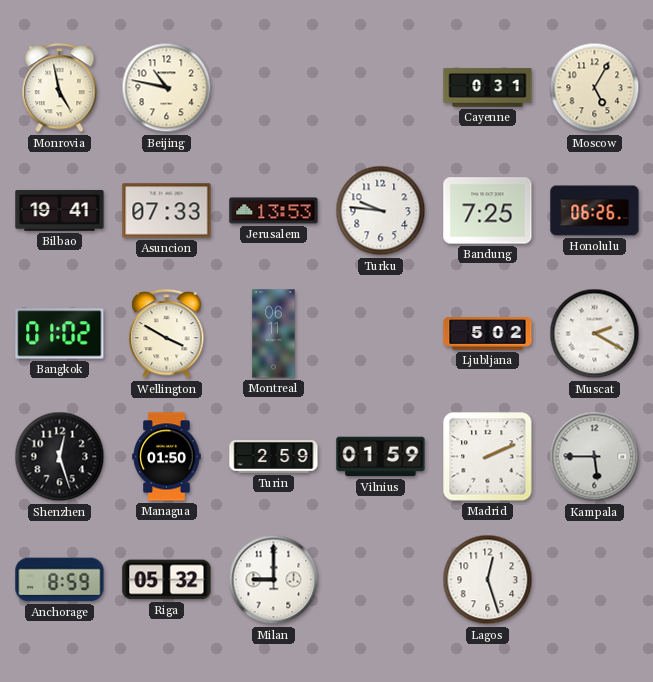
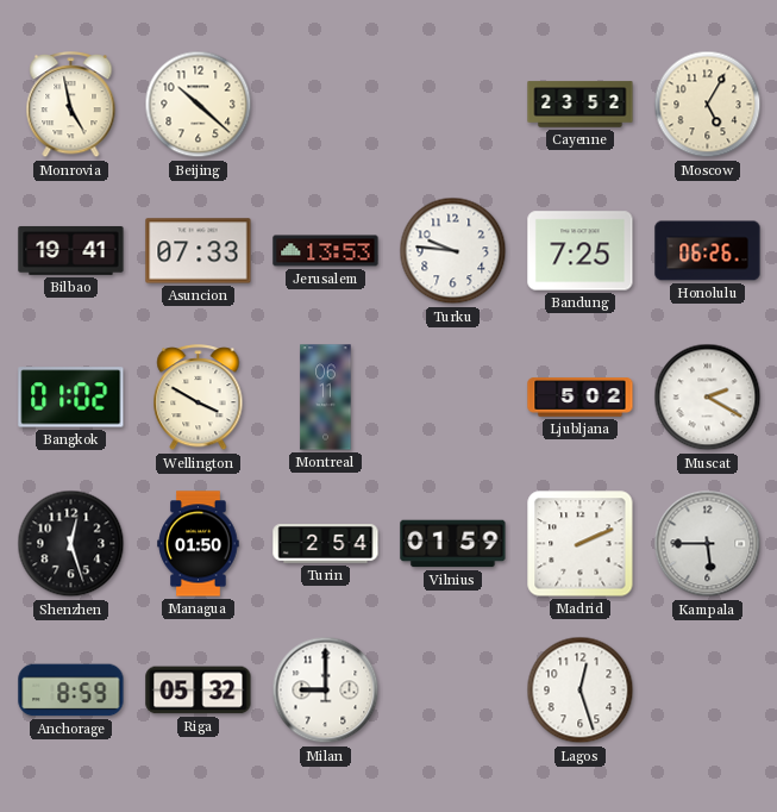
Beijing: 10:47 -> 10:22
Cayenne: 0:31 -> 23:52
Turin: 2:59 -> 2:54
